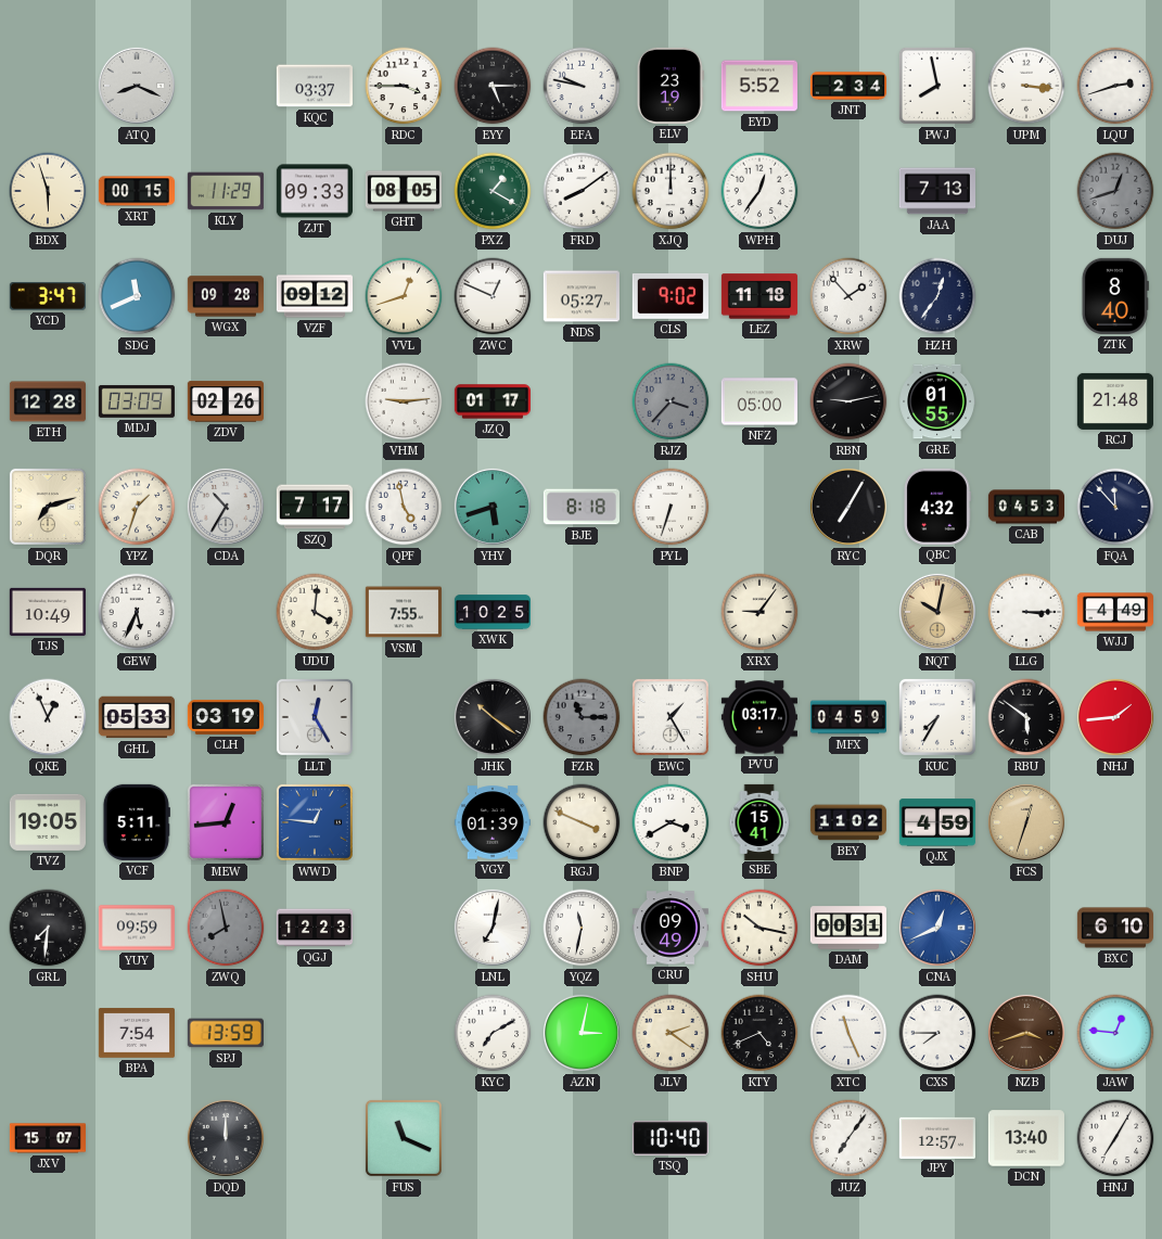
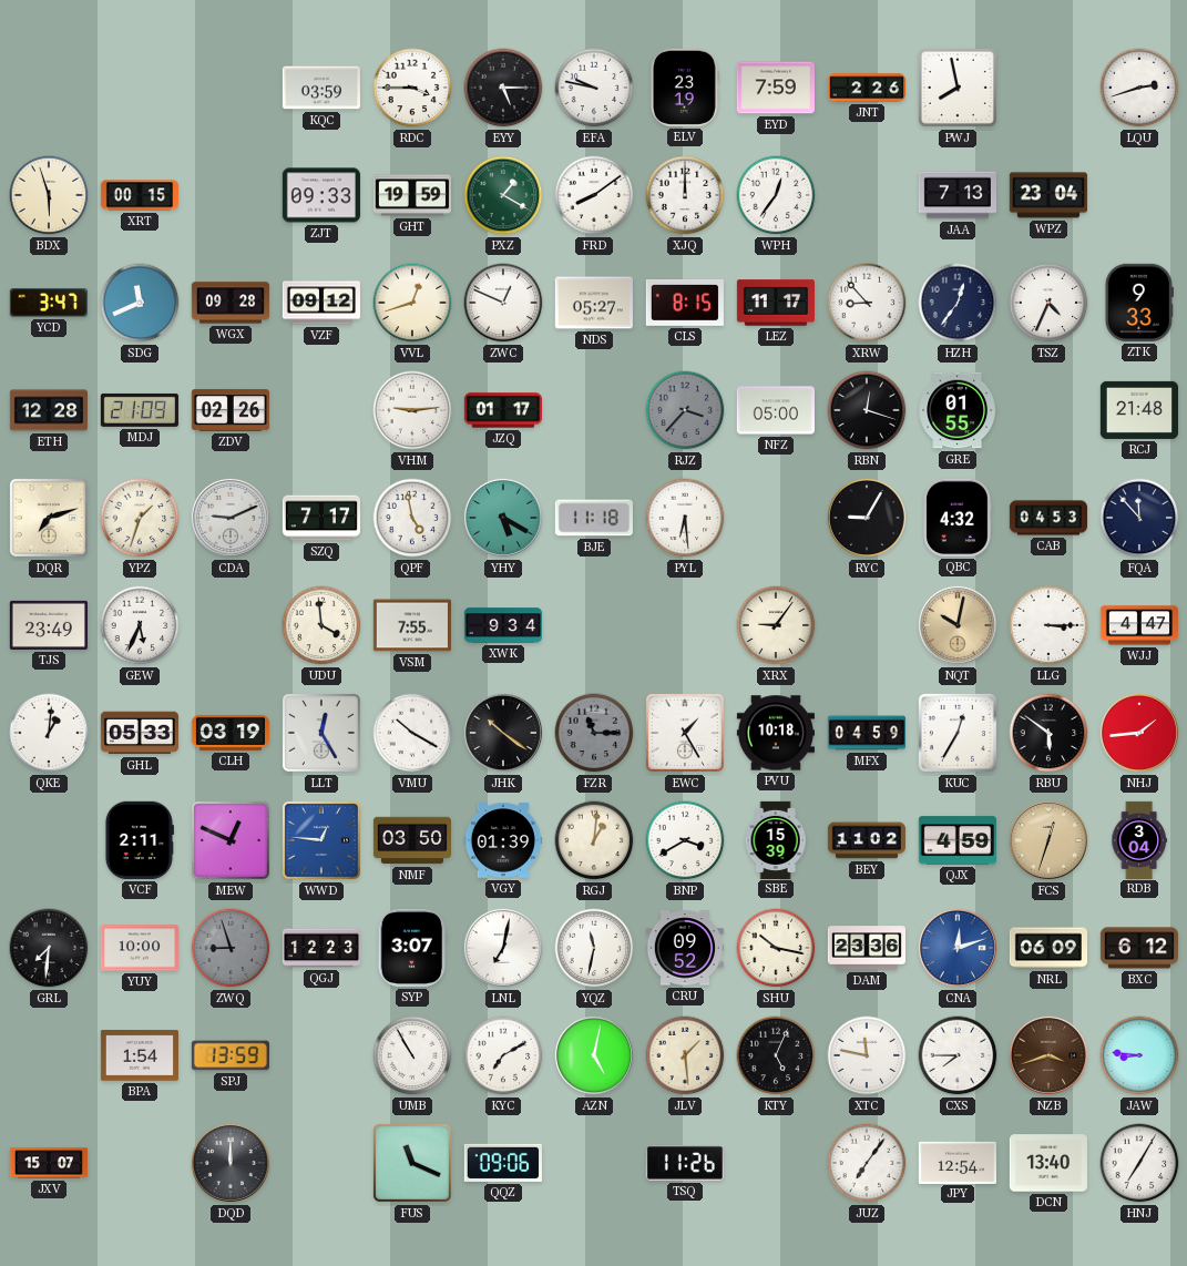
ATQ: 8:19 -> none
KQC: 03:37 -> 03:59
EYD: 5:52 -> 7:59
JNT: 2:34 -> 2:26
UPM: 3:16 -> none
KLY: 11:29 -> none
GHT: 08:05 -> 19:59
WPZ: none -> 23:04
DUJ: 12:42 -> none
CLS: 9:02 -> 8:15
LEZ: 11:18 -> 11:17
XRW: 1:53 -> 8:53
TSZ: none -> 4:34
ZTK: 8:40 -> 9:33
MDJ: 03:09 -> 21:09
RBN: 9:13 -> 12:18
CDA: 10:35 -> 9:11
YHY: 5:42 -> 5:20
BJE: 8:18 -> 11:18
PYL: 6:33 -> 6:29
RYC: 7:05 -> 9:05
TJS: 10:49 -> 23:49
UDU: 4:01 -> 3:59
XWK: 10:25 -> 9:34
WJJ: 4:49 -> 4:47
QKE: 12:56 -> 1:01
VMU: none -> 10:20
PVU: 03:17 -> 10:18
KUC: 7:35 -> 12:35
TVZ: 19:05 -> none
VCF: 5:11 -> 2:11
MEW: 12:44 -> 12:49
NMF: none -> 03:50
RGJ: 3:49 -> 1:01
SBE: 15:41 -> 15:39
RDB: none -> 3:04
YUY: 09:59 -> 10:00
ZWQ: 7:58 -> 8:57
SYP: none -> 3:07
CRU: 09:49 -> 09:52
DAM: 00:31 -> 23:36
CNA: 12:41 -> 12:12
NRL: none -> 06:09
BXC: 6:10 -> 6:12
BPA: 7:54 -> 1:54
UMB: none -> 10:55
AZN: 3:02 -> 5:02
JLV: 2:21 -> 1:29
KTY: 4:41 -> 5:04
XTC: 11:26 -> 11:47
JAW: 12:46 -> 8:46
QQZ: none -> 09:06
TSQ: 10:40 -> 11:26
JPY: 12:57 -> 12:54
